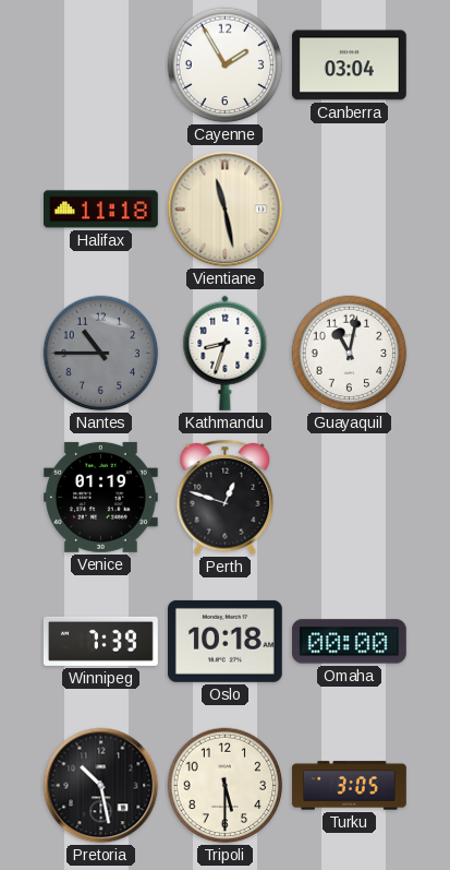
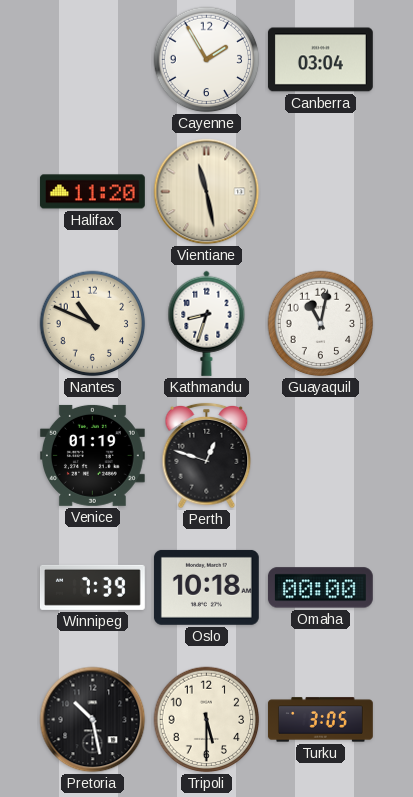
Halifax: 11:18 -> 11:20
Nantes: 10:45 -> 10:49
Nantes dial: grey -> cream
